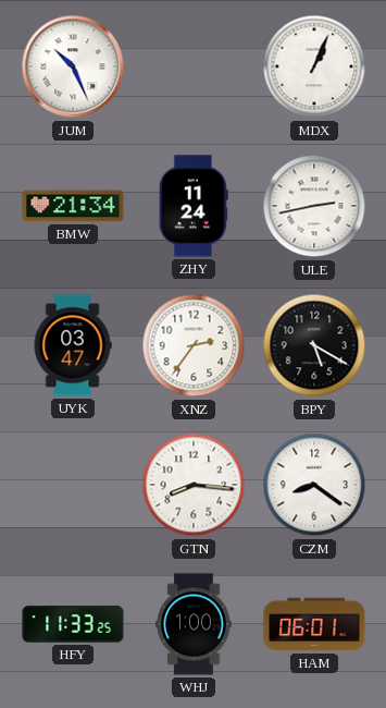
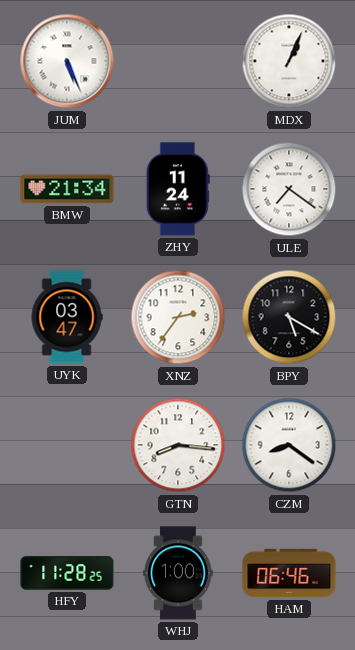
JUM: 10:26 -> 5:26
ULE: 2:43 -> 7:21
HFY: 11:33 -> 11:28
HAM: 06:01 -> 06:46
